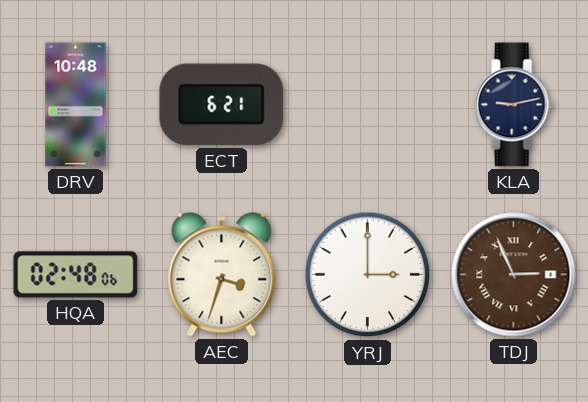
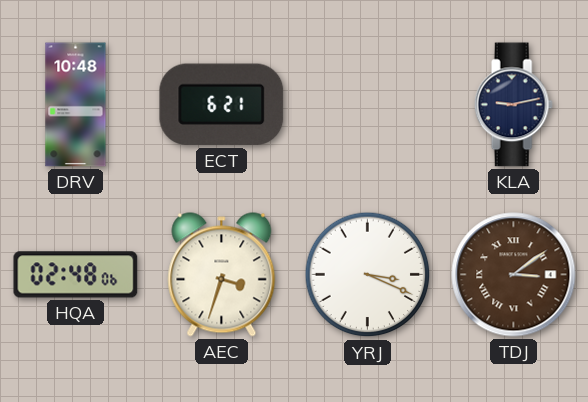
YRJ: 3:00 -> 3:19
TDJ: 2:56 -> 3:09
